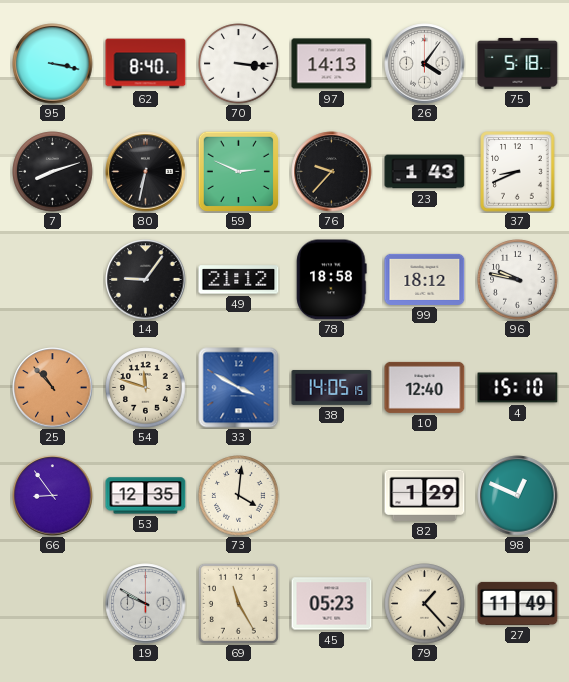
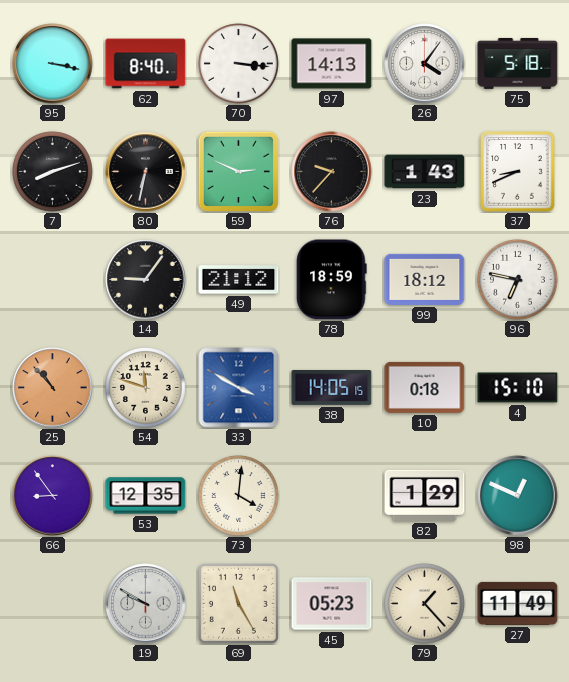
78: 18:58 -> 18:59
96: 9:47 -> 6:47
10: 12:40 -> 0:18
